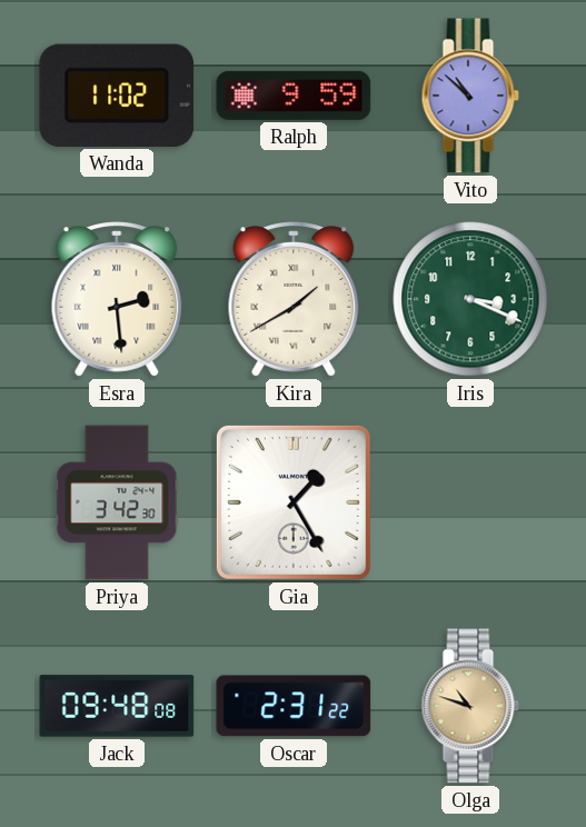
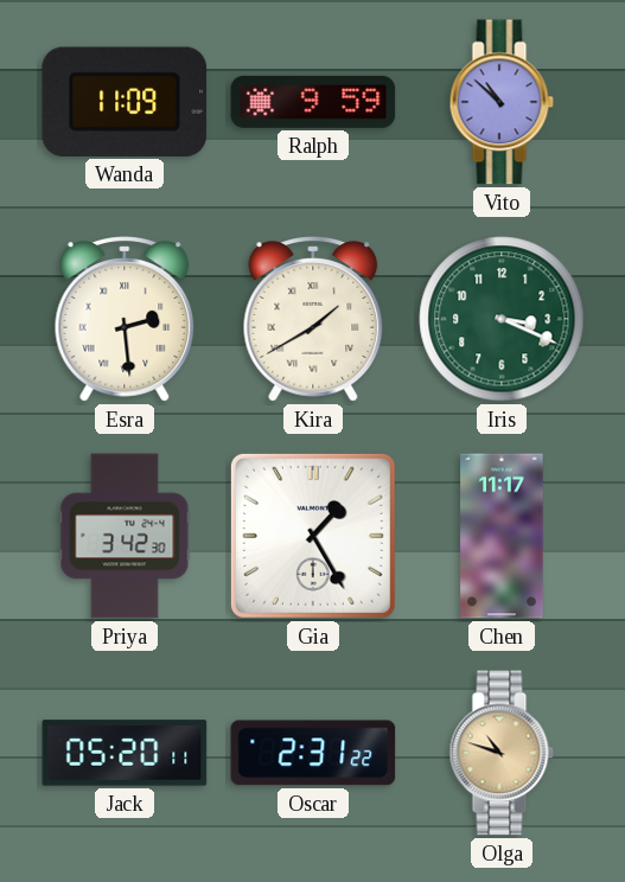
Wanda: 11:02 -> 11:09
Chen: none -> 11:17
Jack: 09:48 -> 05:20
